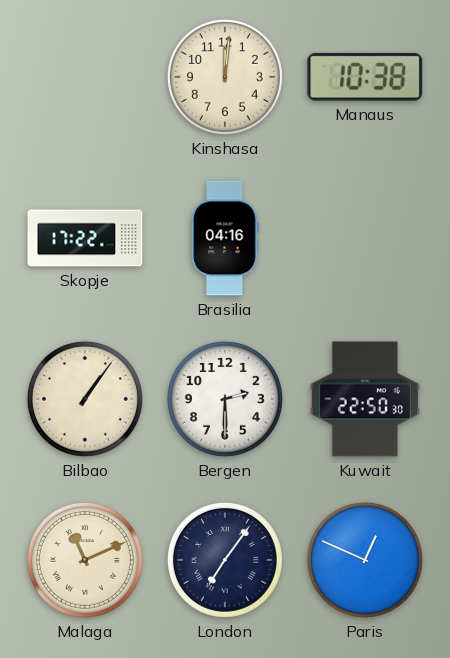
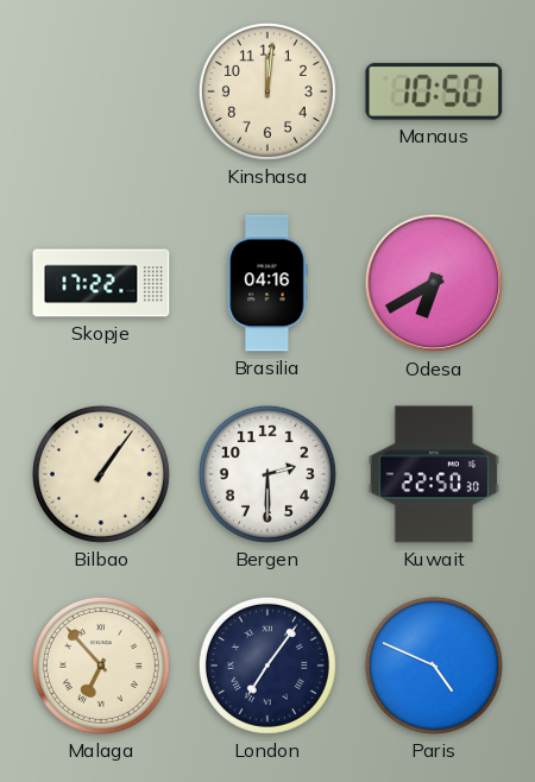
Manaus: 10:38 -> 10:50
Odesa: none -> 6:40
Malaga: 11:11 -> 6:53
Paris: 12:49 -> 4:49
